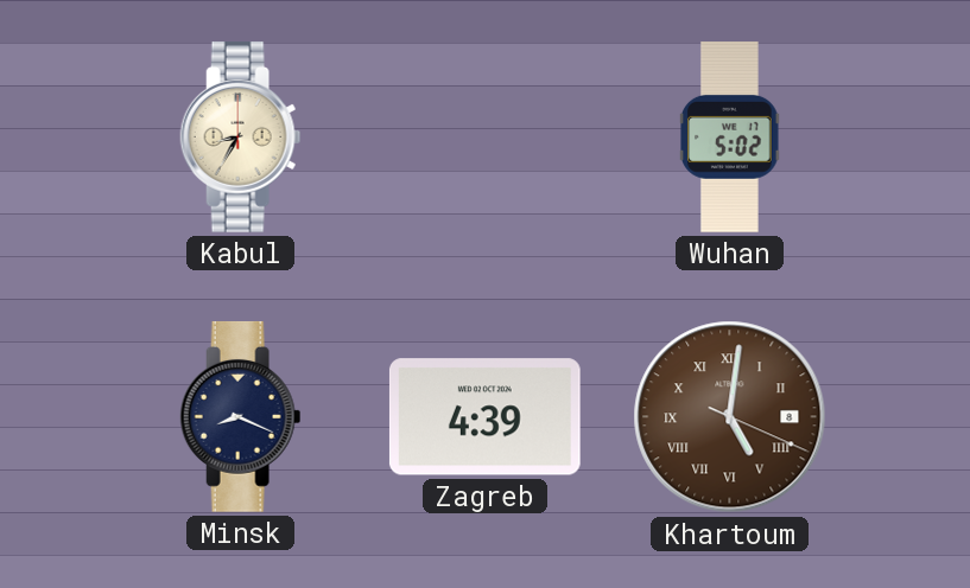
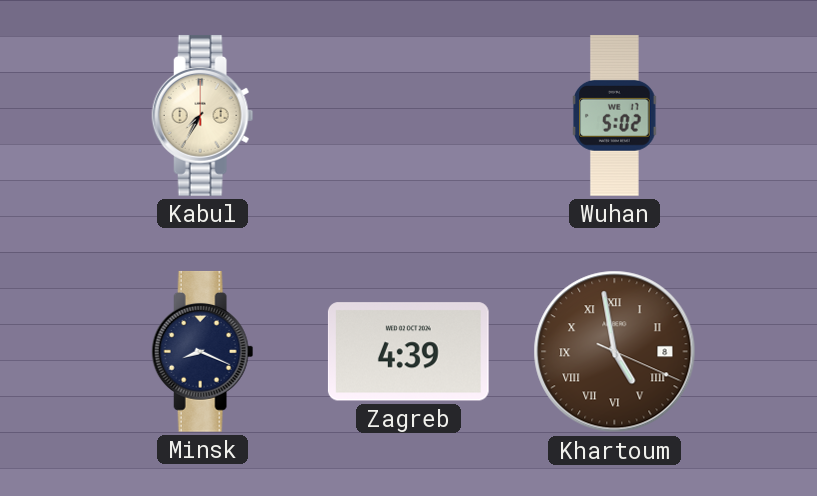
Kabul: 8:35 -> 7:35
Khartoum: 5:01 -> 4:58
